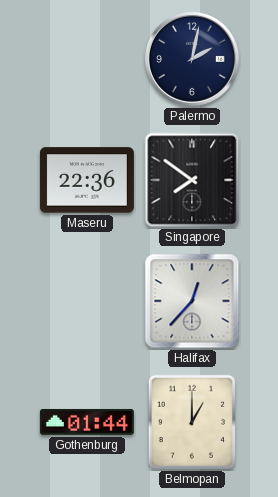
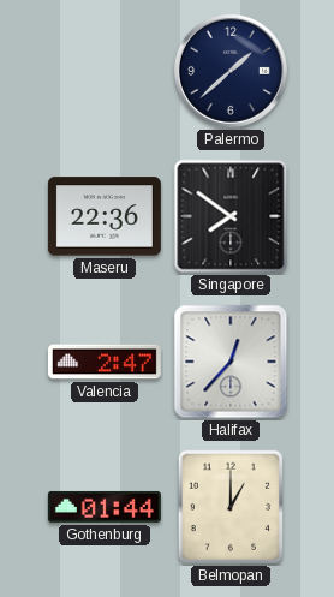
Palermo: 2:02 -> 1:38
Valencia: none -> 2:47
